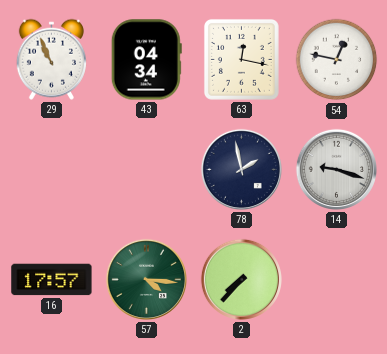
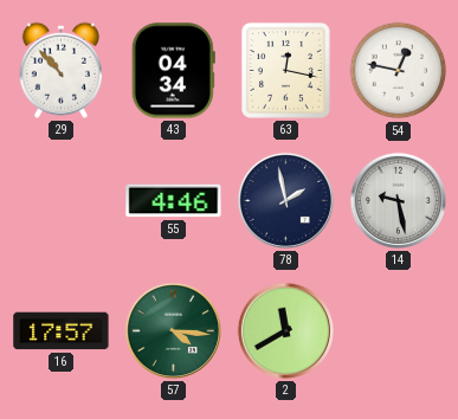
29: 10:56 -> 10:53
55: none -> 4:46
14: 9:18 -> 9:28
2: 7:37 -> 11:40
